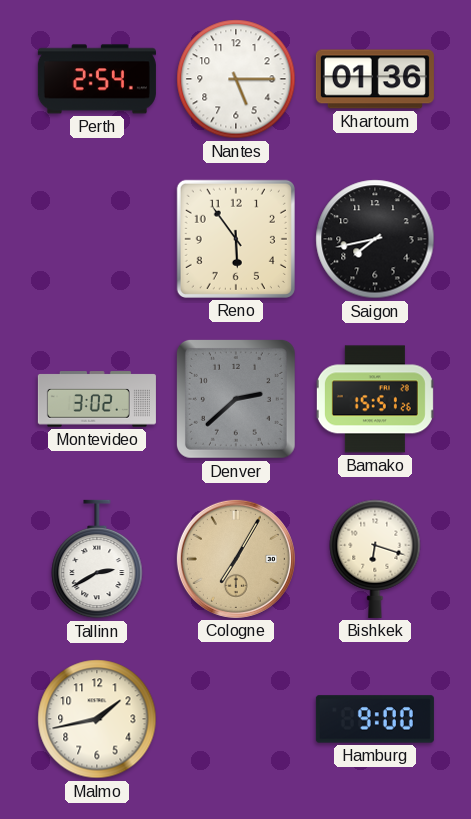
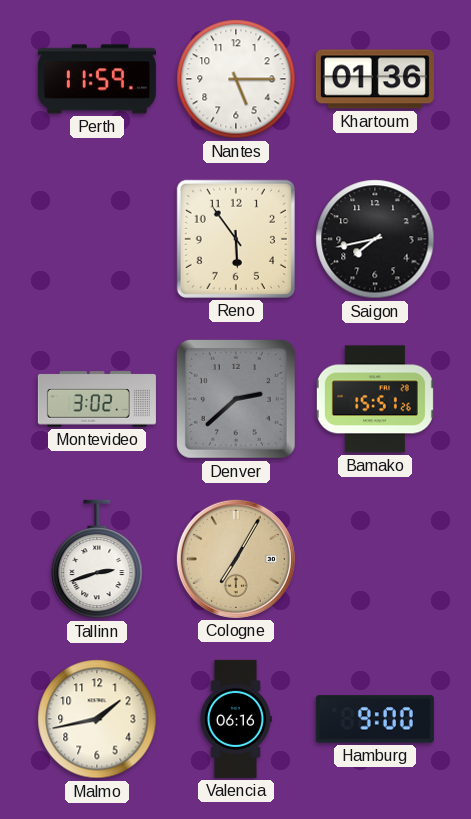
Perth: 2:54 -> 11:59
Tallinn: 2:40 -> 2:42
Bishkek: 6:18 -> none
Valencia: none -> 06:16
